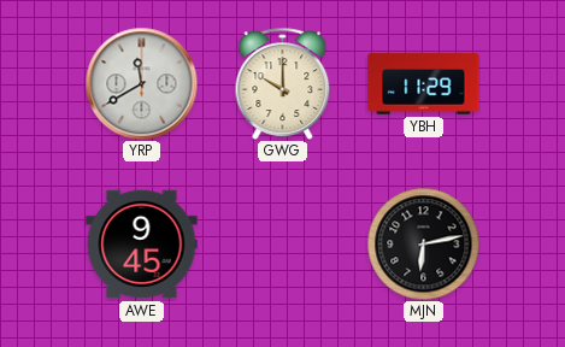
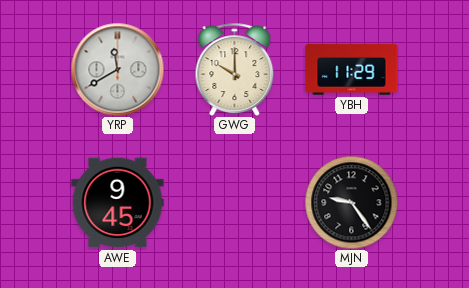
MJN: 6:13 -> 9:24
